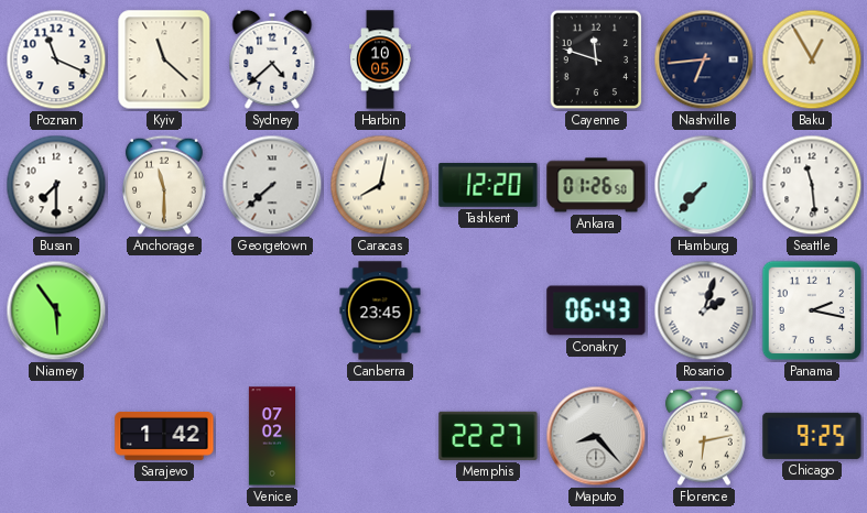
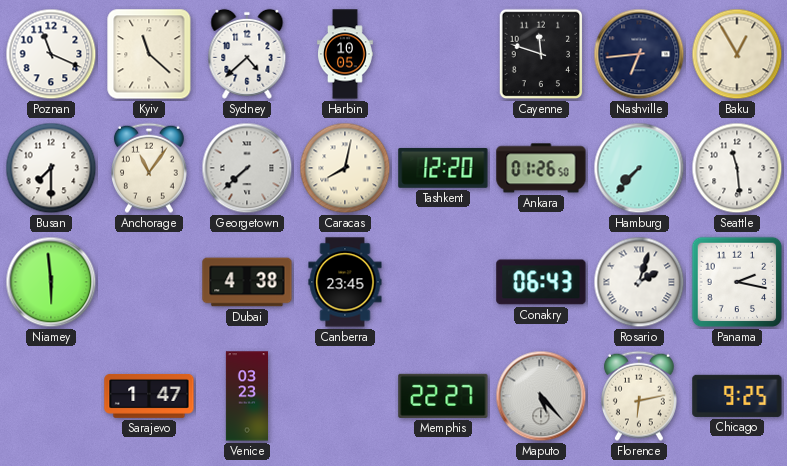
Anchorage: 11:30 -> 11:06
Niamey: 5:54 -> 5:59
Dubai: none -> 4:38
Sarajevo: 1:42 -> 1:47
Venice: 07:02 -> 03:23
Maputo: 8:23 -> 5:23
